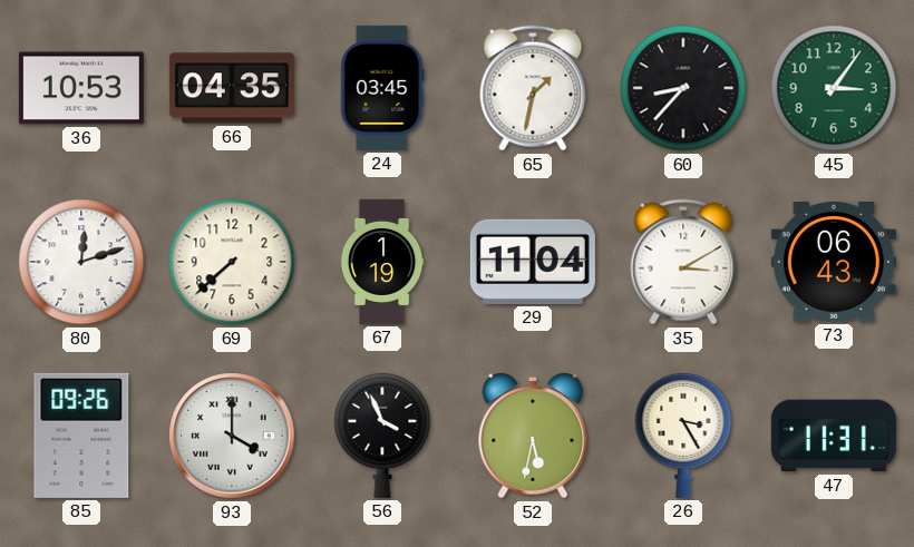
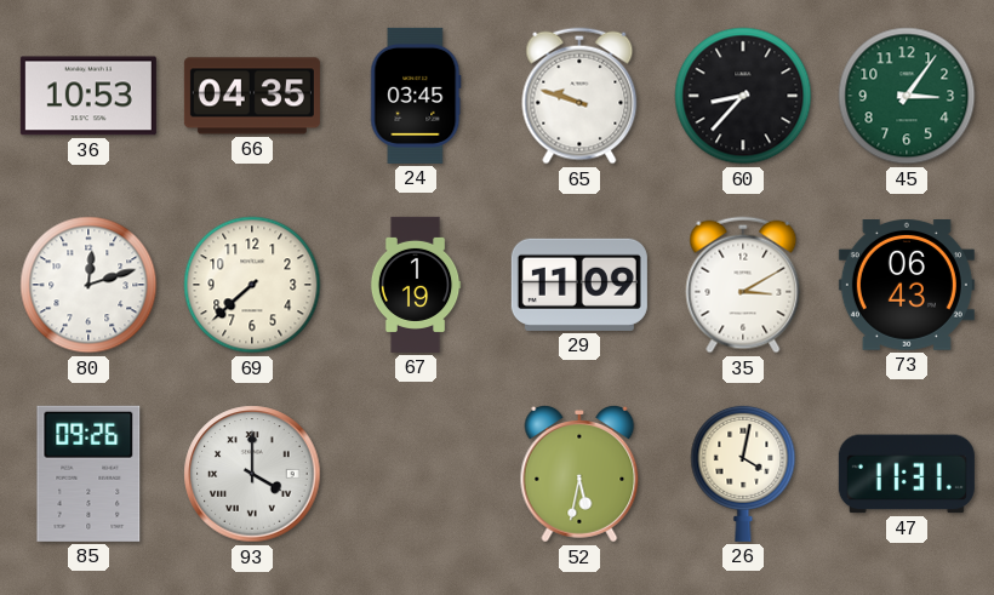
65: 1:32 -> 9:48
29: 11:04 -> 11:09
56: 3:56 -> none
26: 3:25 -> 4:02
